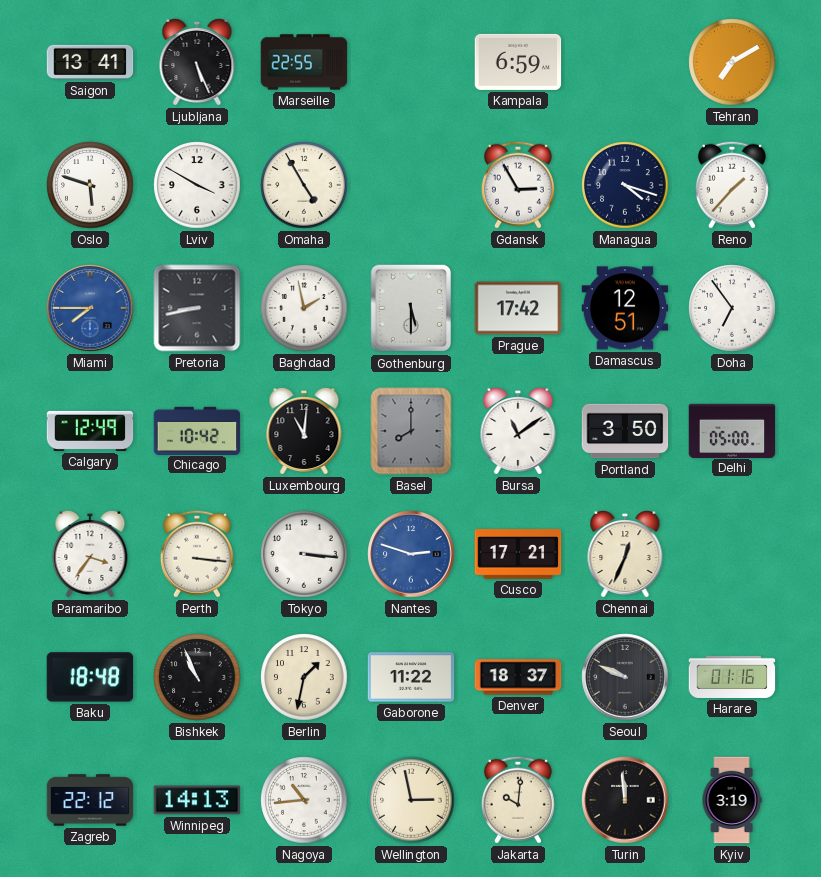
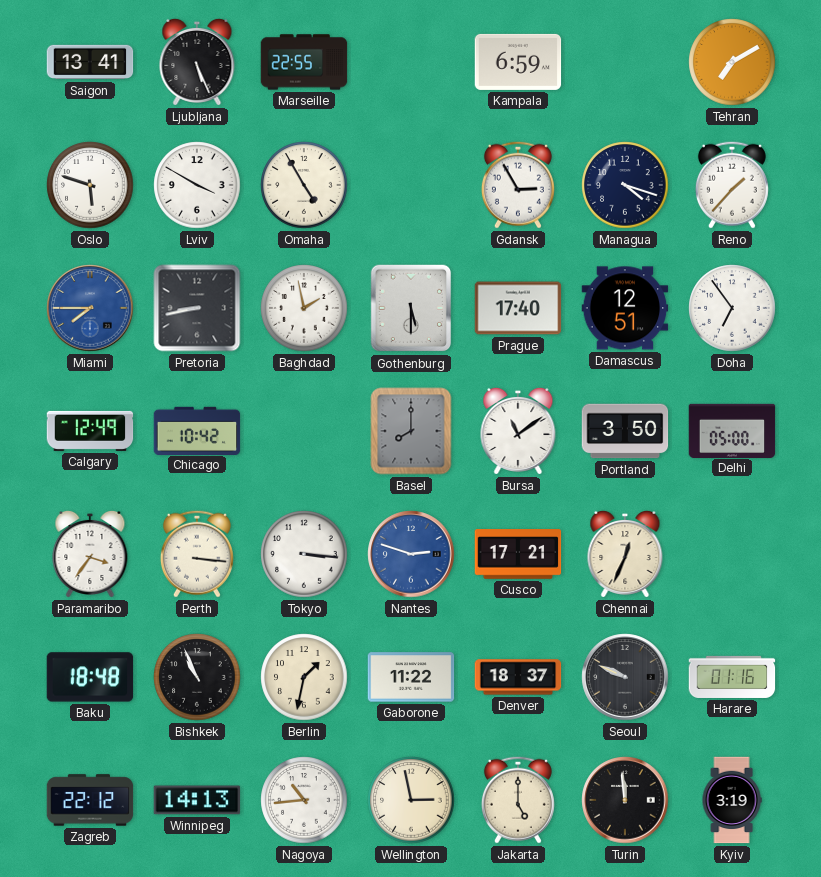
Prague: 17:42 -> 17:40
Luxembourg: 11:01 -> none
Jakarta: 10:01 -> 5:00
